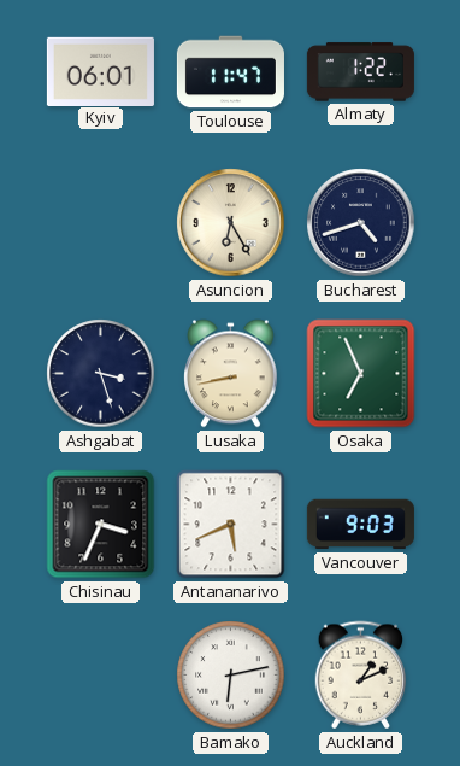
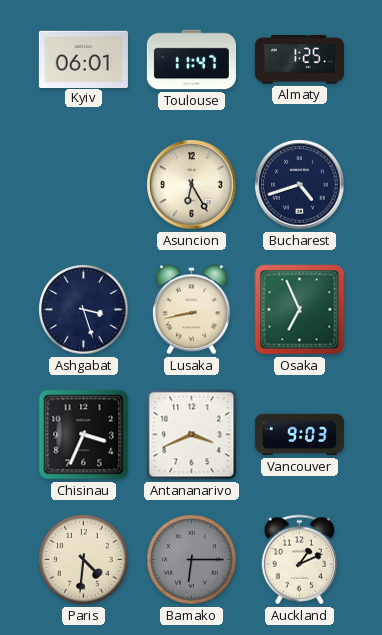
Almaty: 1:22 -> 1:25
Antananarivo: 5:41 -> 3:41
Paris: none -> 4:31
Bamako: 6:13 -> 6:15
Bamako dial: white -> grey
